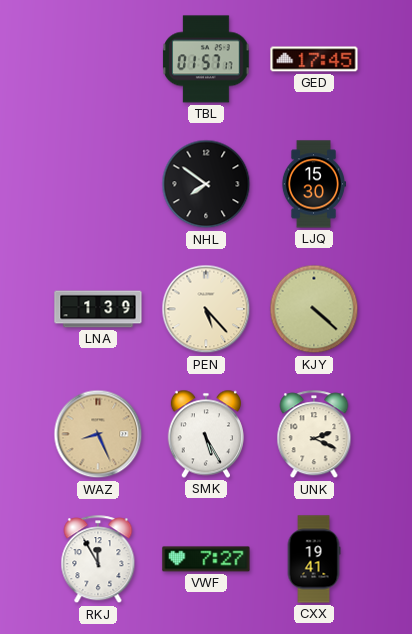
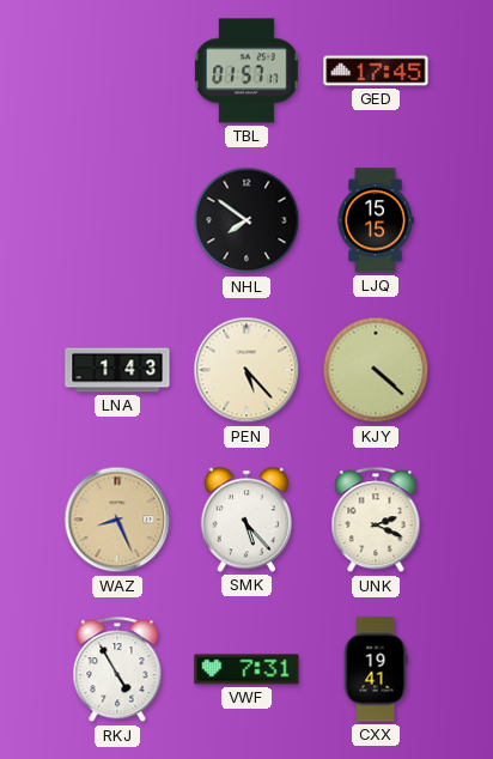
LJQ: 15:30 -> 15:15
LNA: 1:39 -> 1:43
SMK: 5:25 -> 5:23
RKJ: 11:55 -> 4:55
VWF: 7:27 -> 7:31
